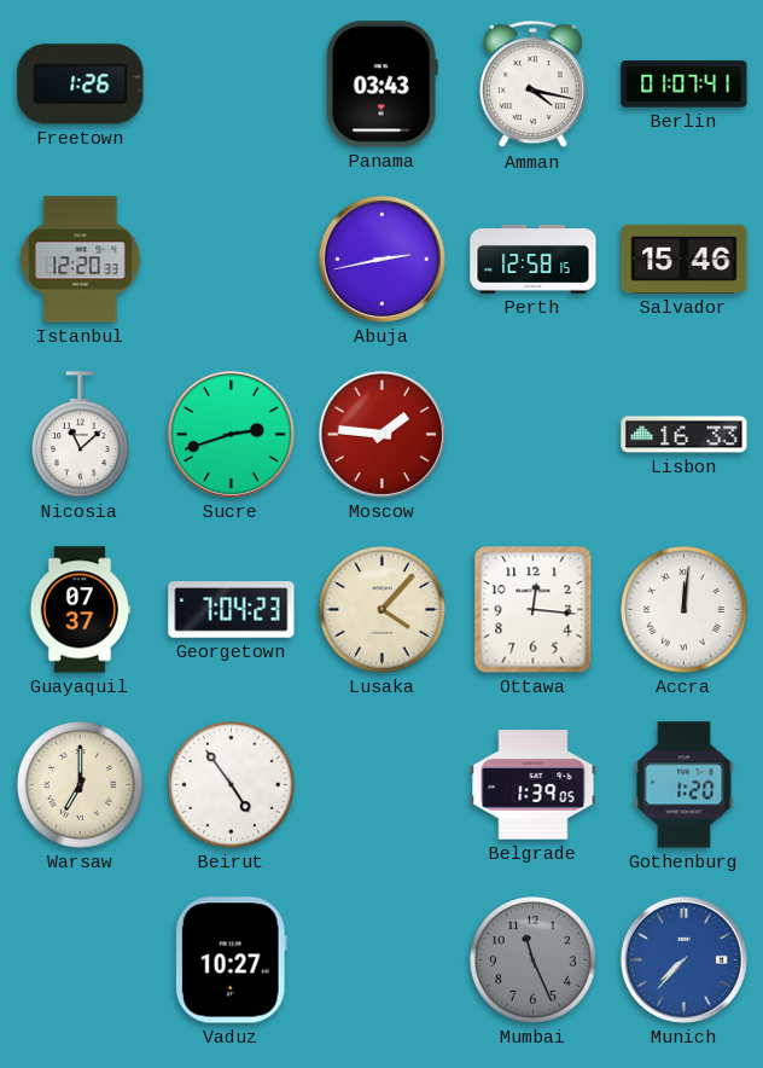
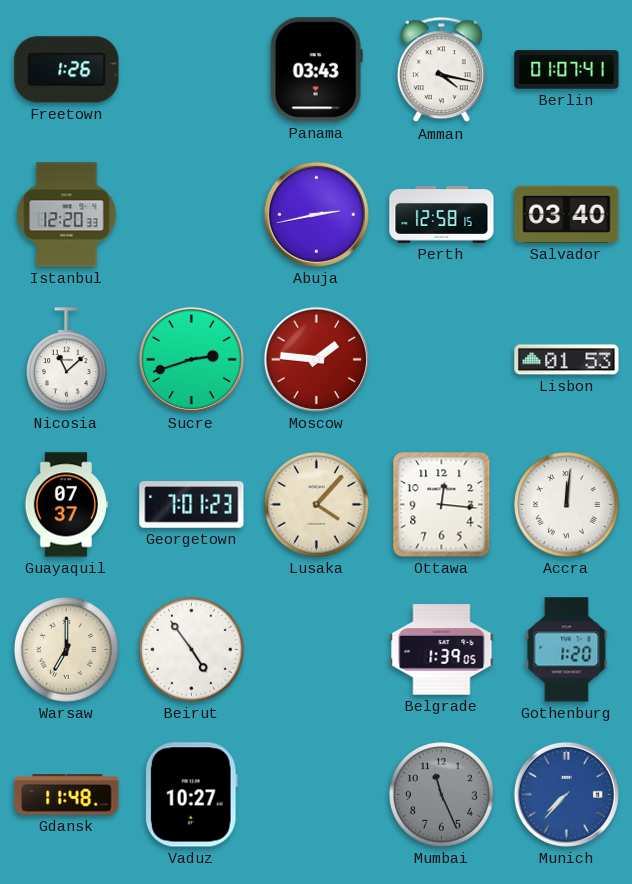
Salvador: 15:46 -> 03:40
Lisbon: 16:33 -> 01:53
Georgetown: 7:04 -> 7:01
Gdansk: none -> 11:48
